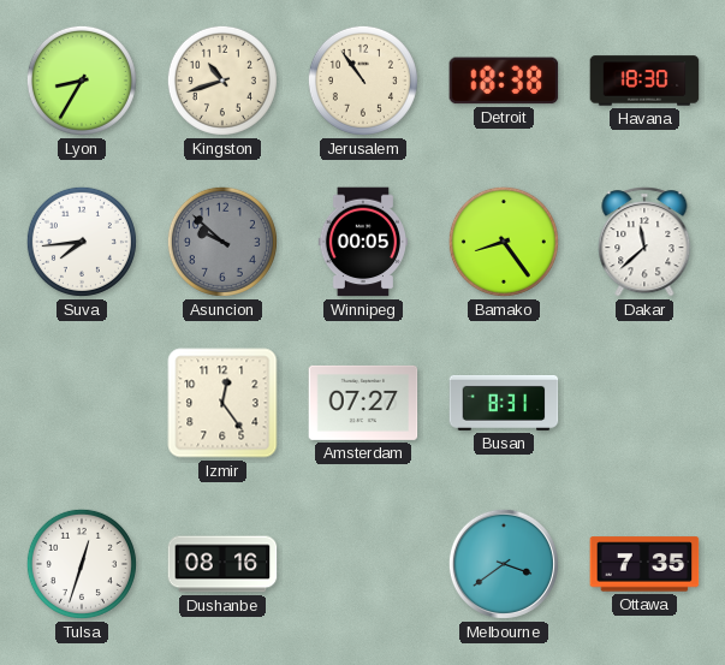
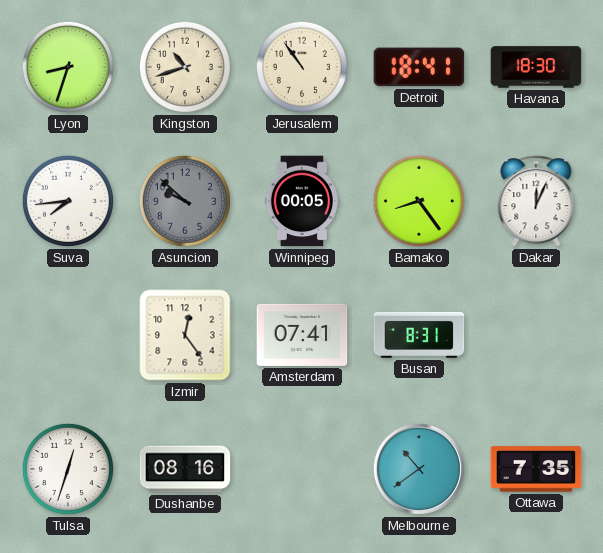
Lyon: 8:35 -> 8:33
Detroit: 18:38 -> 18:41
Dakar: 11:38 -> 12:04
Amsterdam: 07:27 -> 07:41
Melbourne: 3:39 -> 10:39
